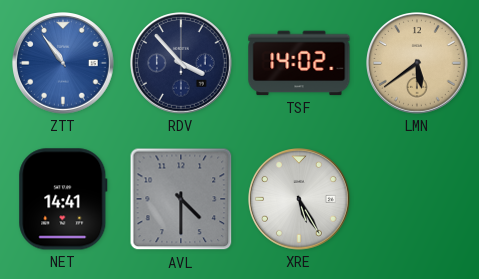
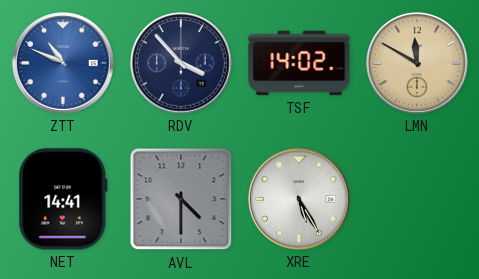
ZTT: 10:54 -> 10:49
LMN: 5:39 -> 11:50
